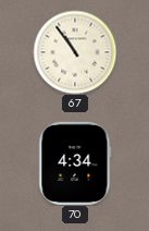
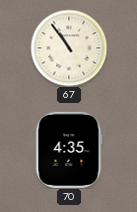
70: 4:34 -> 4:35
